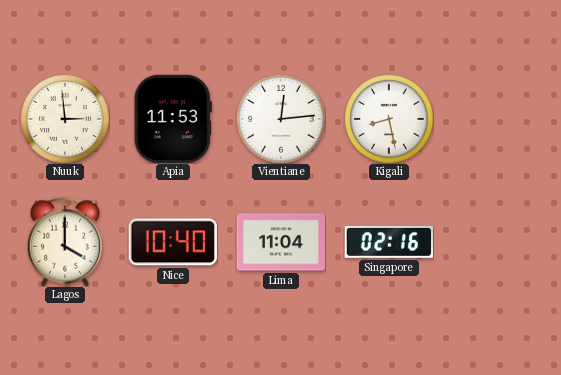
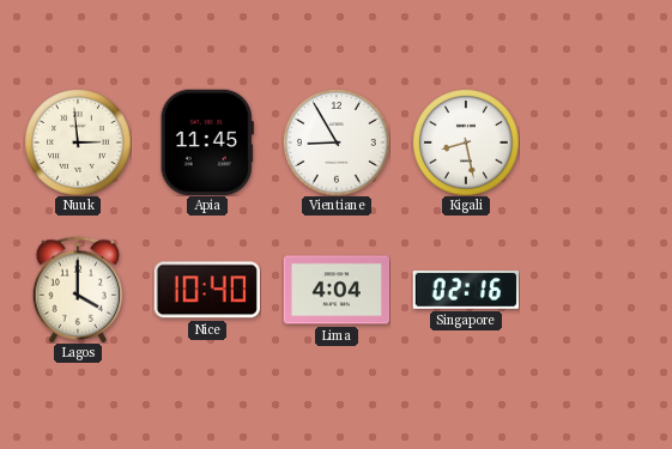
Apia: 11:53 -> 11:45
Vientiane: 12:14 -> 8:55
Lima: 11:04 -> 4:04
